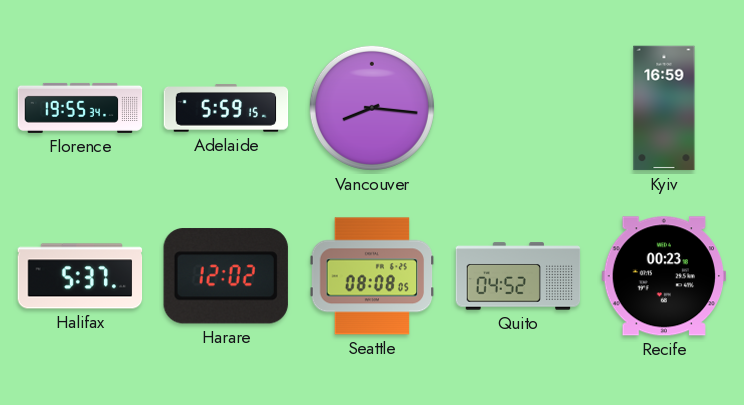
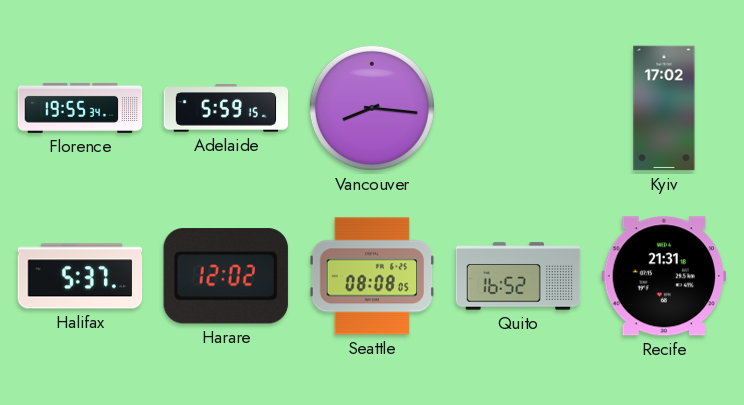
Kyiv: 16:59 -> 17:02
Quito: 04:52 -> 16:52
Recife: 00:23 -> 21:31
